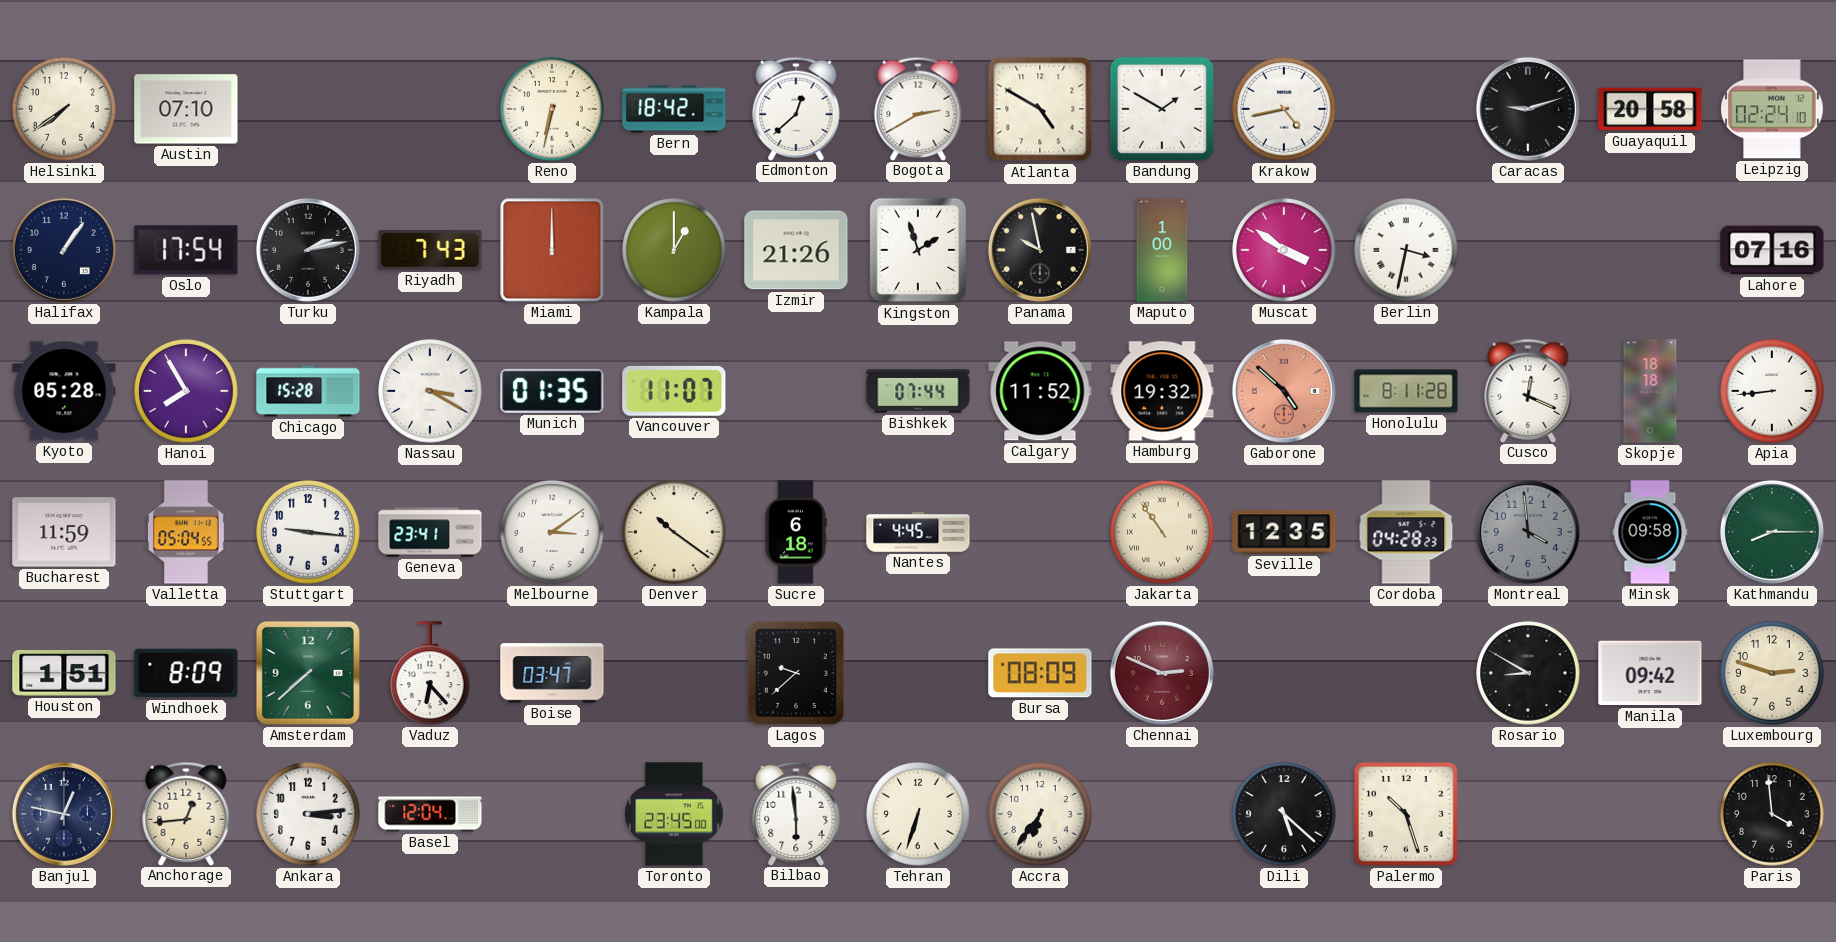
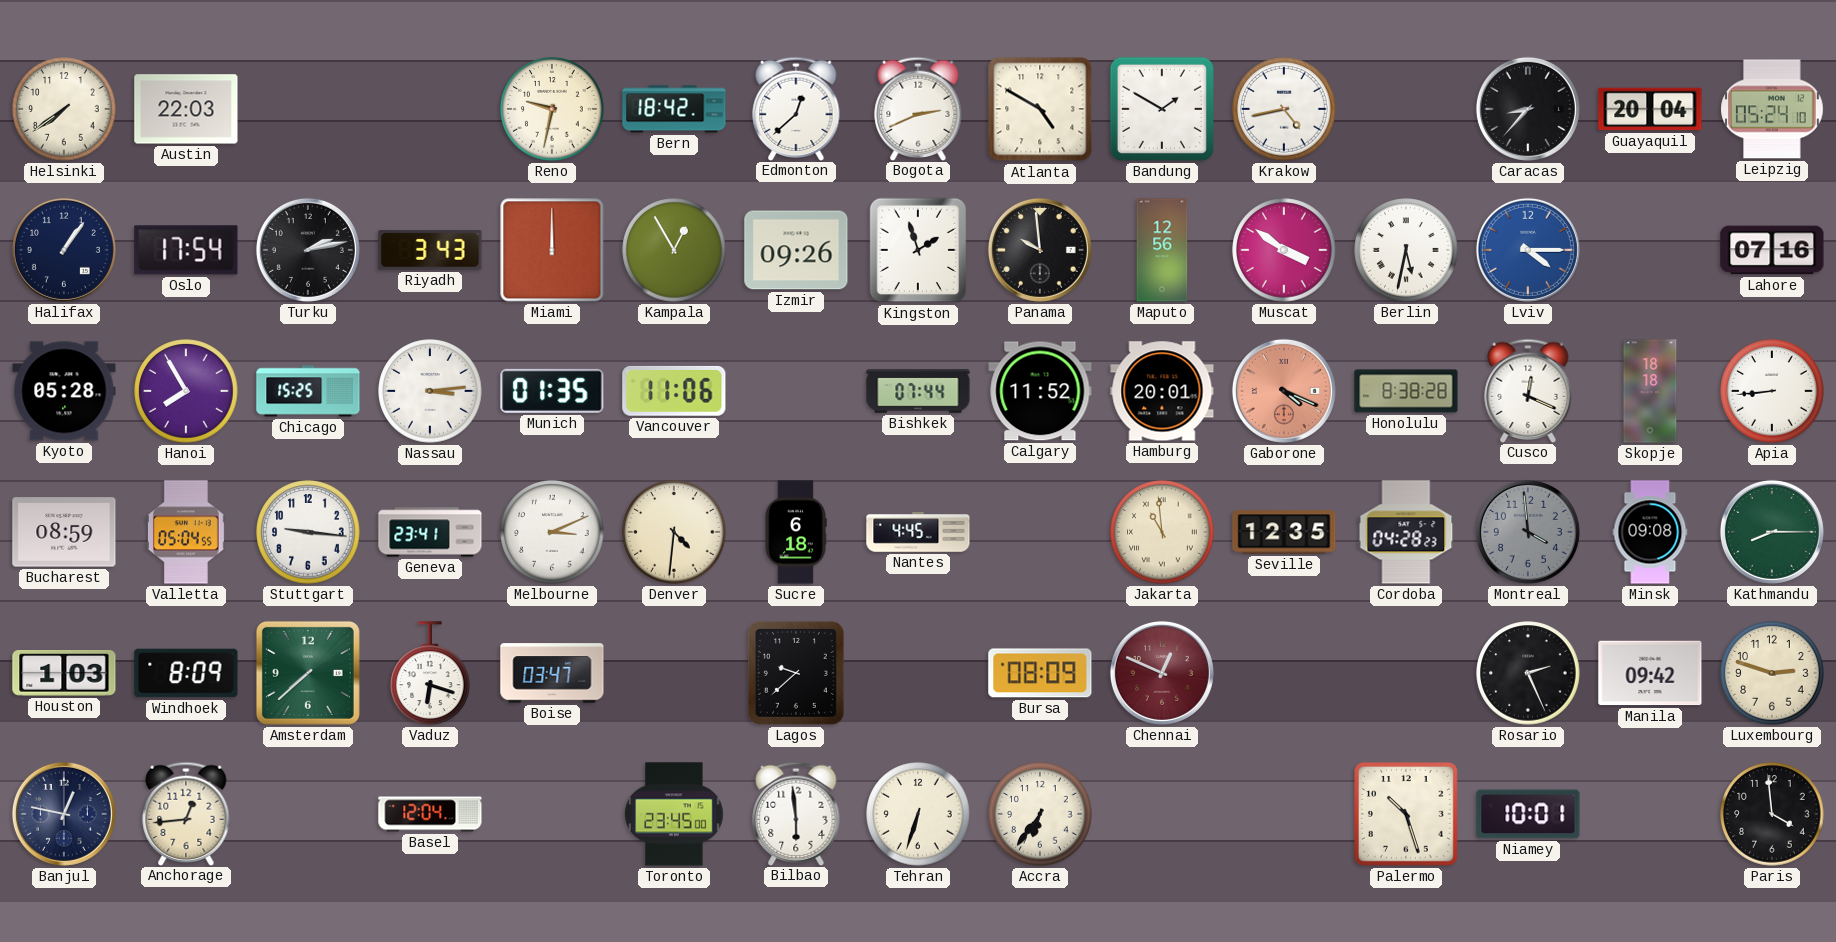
Austin: 07:10 -> 22:03
Reno: 6:32 -> 9:32
Bogota: 2:40 -> 2:41
Caracas: 9:12 -> 8:37
Guayaquil: 20:58 -> 20:04
Leipzig: 02:24 -> 05:24
Riyadh: 7:43 -> 3:43
Kampala: 1:00 -> 12:55
Izmir: 21:26 -> 09:26
Panama: 9:58 -> 9:59
Maputo: 1:00 -> 12:56
Berlin: 3:32 -> 5:32
Lviv: none -> 4:15
Chicago: 15:28 -> 15:25
Nassau: 3:20 -> 3:14
Vancouver: 11:07 -> 11:06
Hamburg: 19:32 -> 20:01
Gaborone: 4:52 -> 4:19
Honolulu: 8:11 -> 8:38
Bucharest: 11:59 -> 08:59
Melbourne: 3:09 -> 3:11
Denver: 10:21 -> 4:31
Jakarta: 10:54 -> 10:59
Minsk: 09:58 -> 09:08
Houston: 1:51 -> 1:03
Vaduz: 6:23 -> 6:18
Chennai: 2:49 -> 12:49
Rosario: 8:50 -> 2:26
Ankara: 3:14 -> none
Dili: 5:22 -> none
Niamey: none -> 10:01
